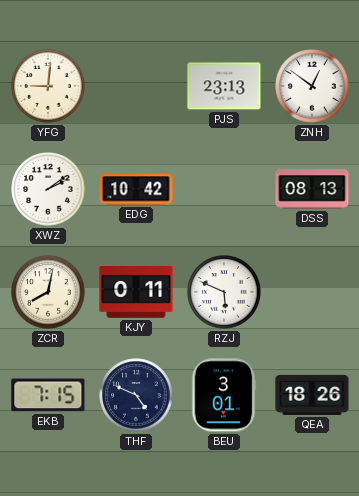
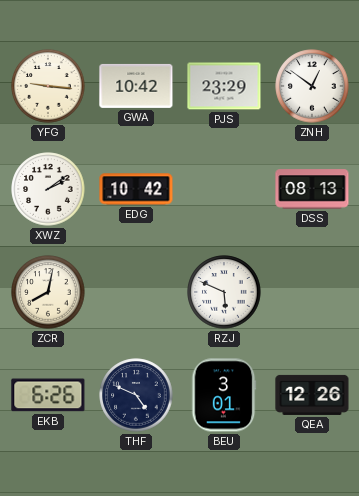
YFG: 9:01 -> 9:16
GWA: none -> 10:42
PJS: 23:13 -> 23:29
KJY: 0:11 -> none
EKB: 7:15 -> 6:26
QEA: 18:26 -> 12:26
